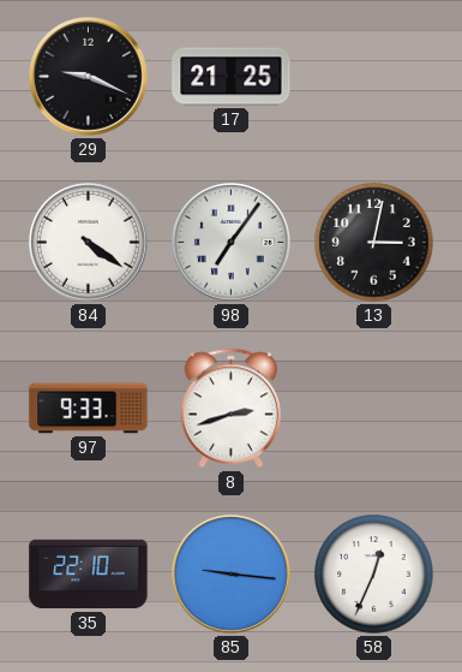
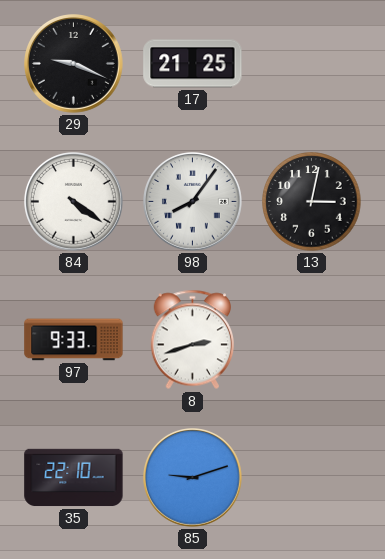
98: 7:06 -> 8:06
85: 9:16 -> 9:12
58: 12:34 -> none
